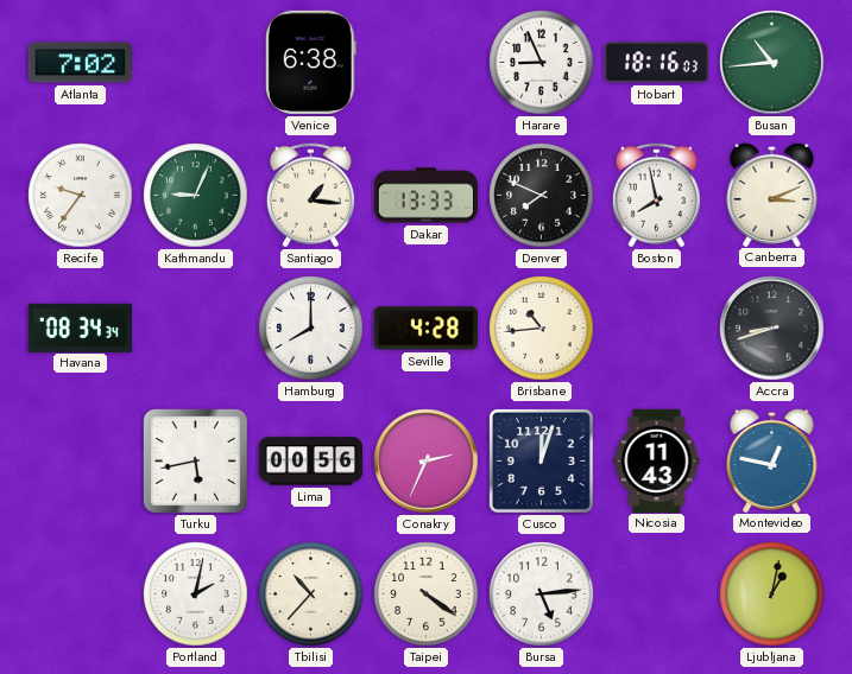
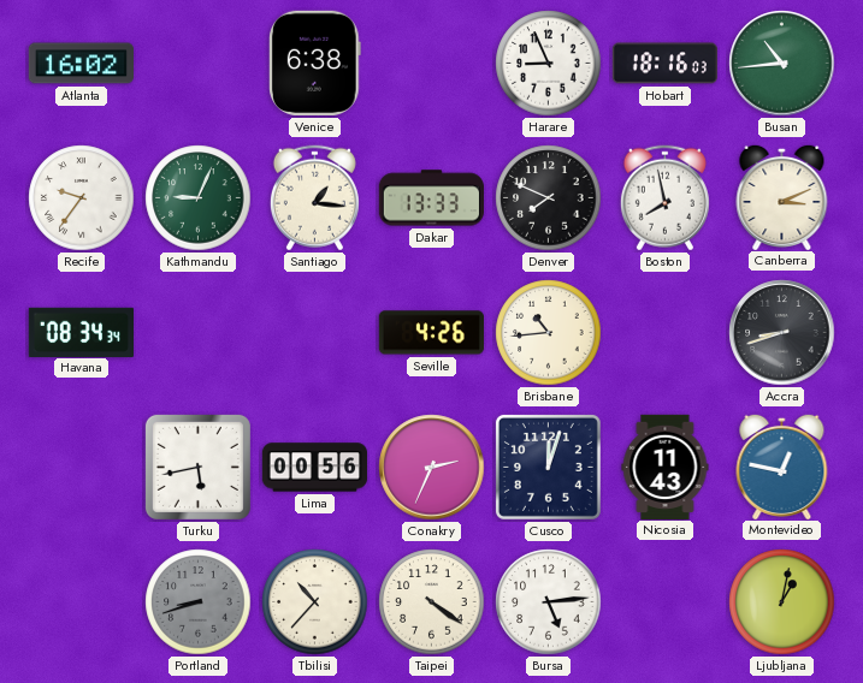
Atlanta: 7:02 -> 16:02
Hamburg: 8:00 -> none
Seville: 4:28 -> 4:26
Portland: 2:02 -> 8:42
Portland dial: white -> grey
